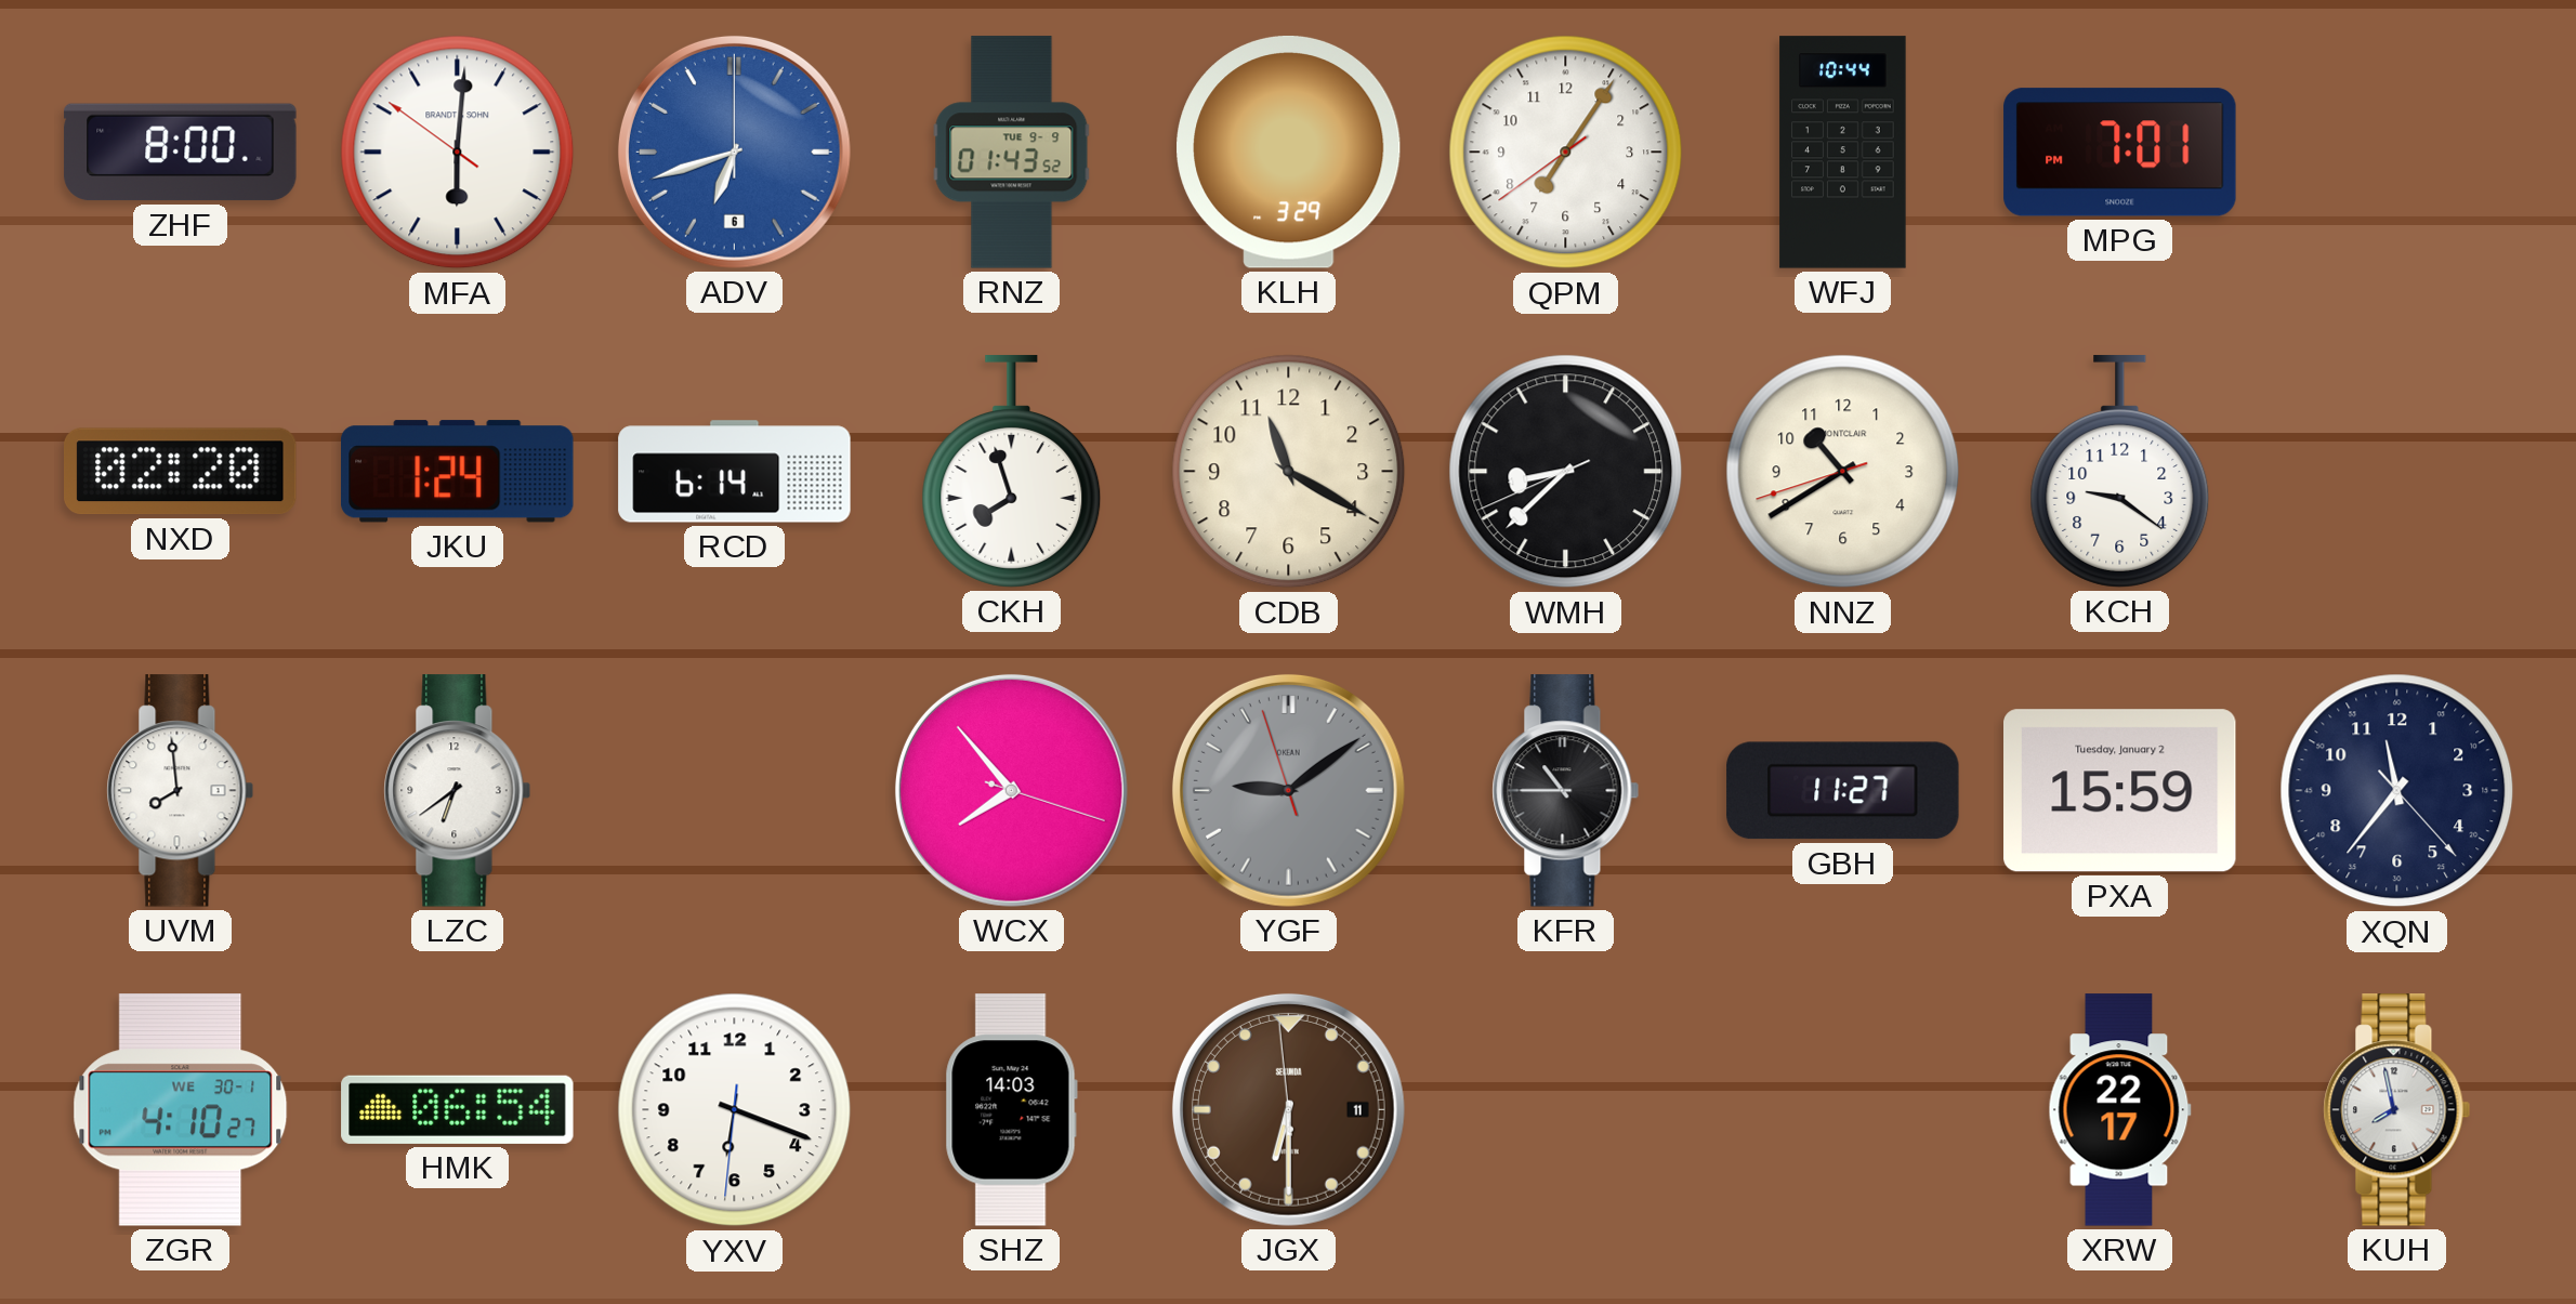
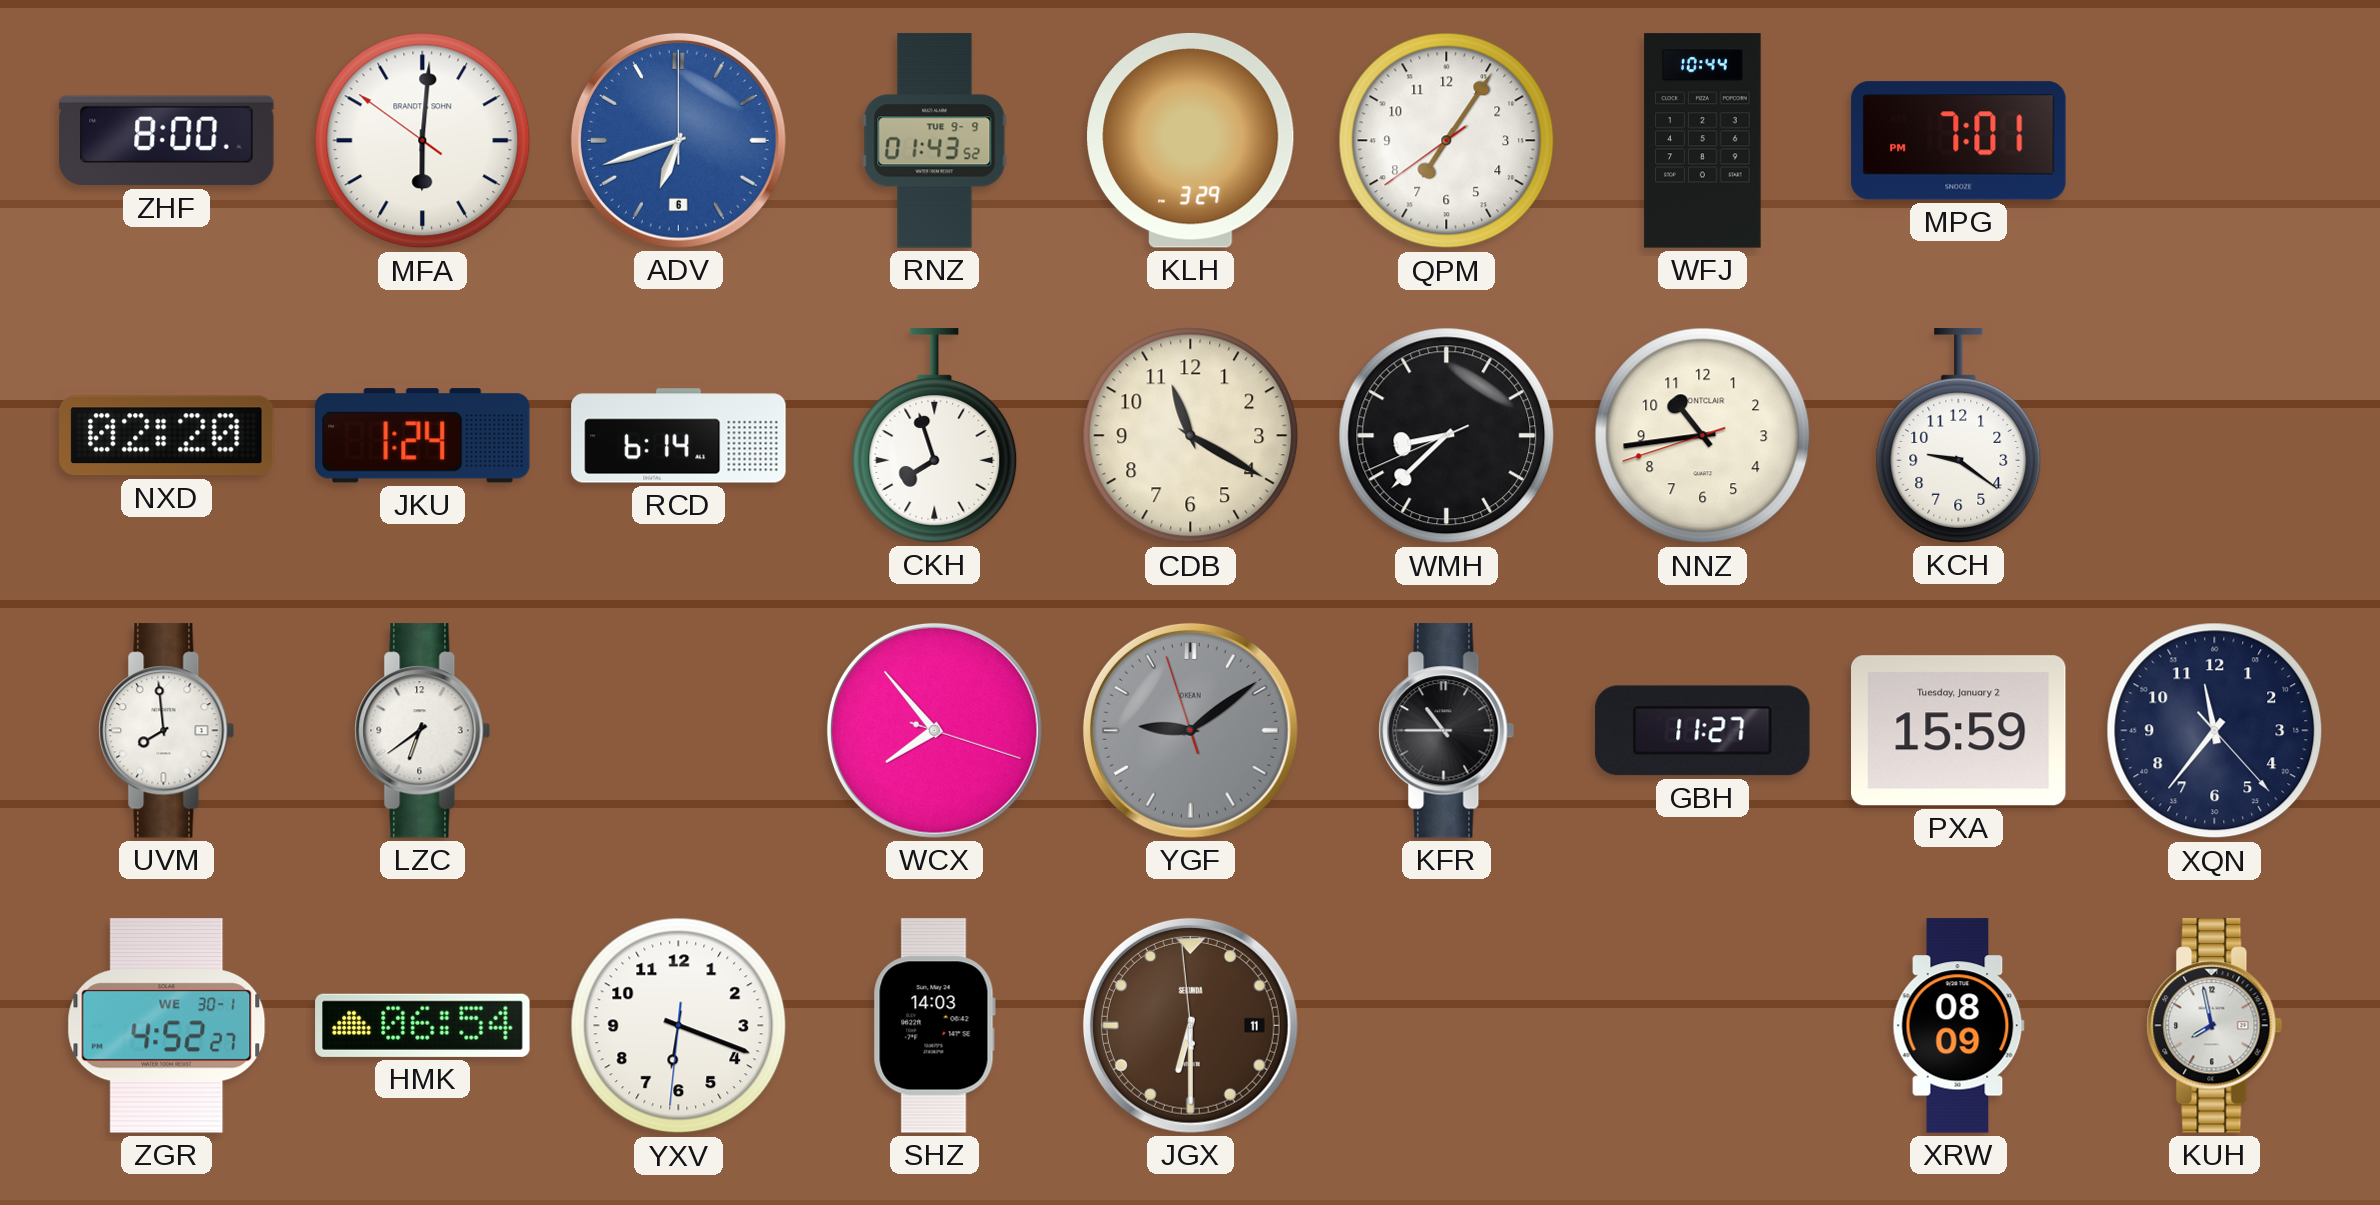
NNZ: 10:39 -> 10:43
ZGR: 4:10 -> 4:52
XRW: 22:17 -> 08:09
